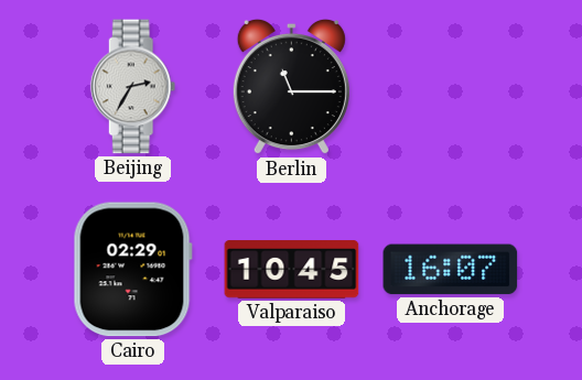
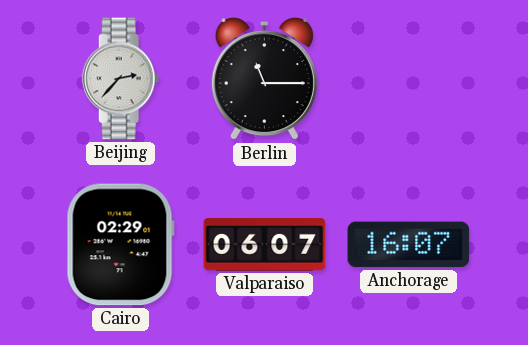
Beijing: 2:35 -> 2:37
Valparaiso: 10:45 -> 06:07
